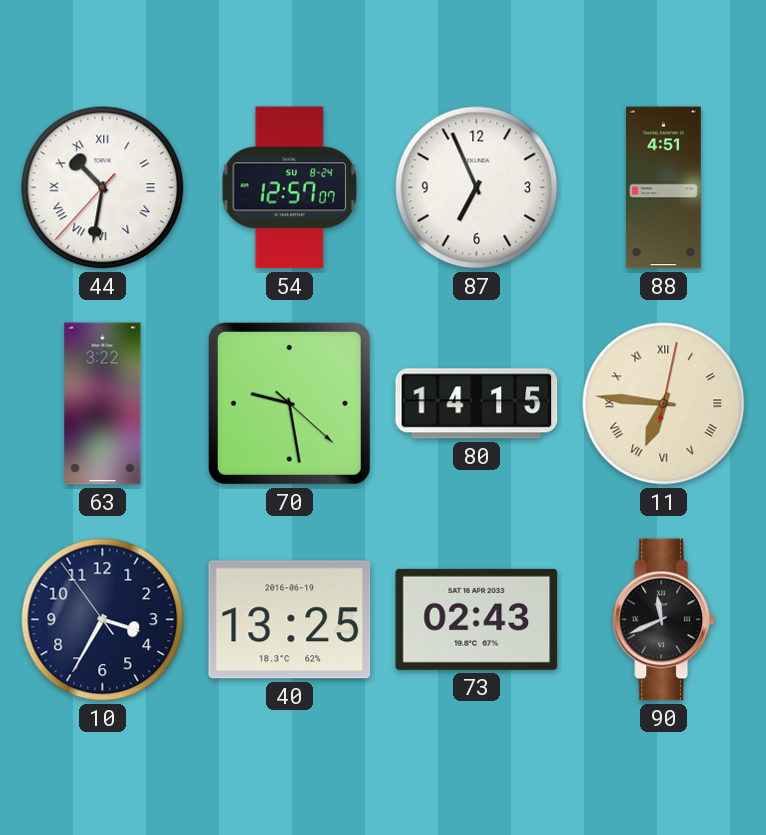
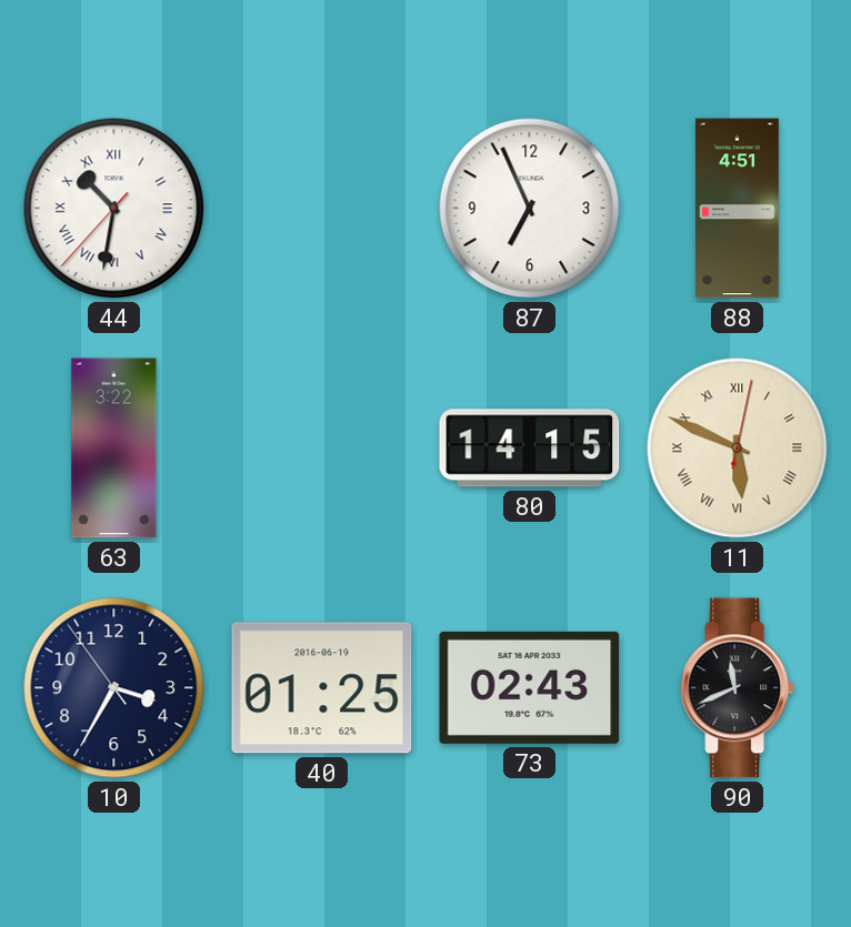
54: 12:57 -> none
70: 9:28 -> none
11: 6:46 -> 5:49
40: 13:25 -> 01:25
